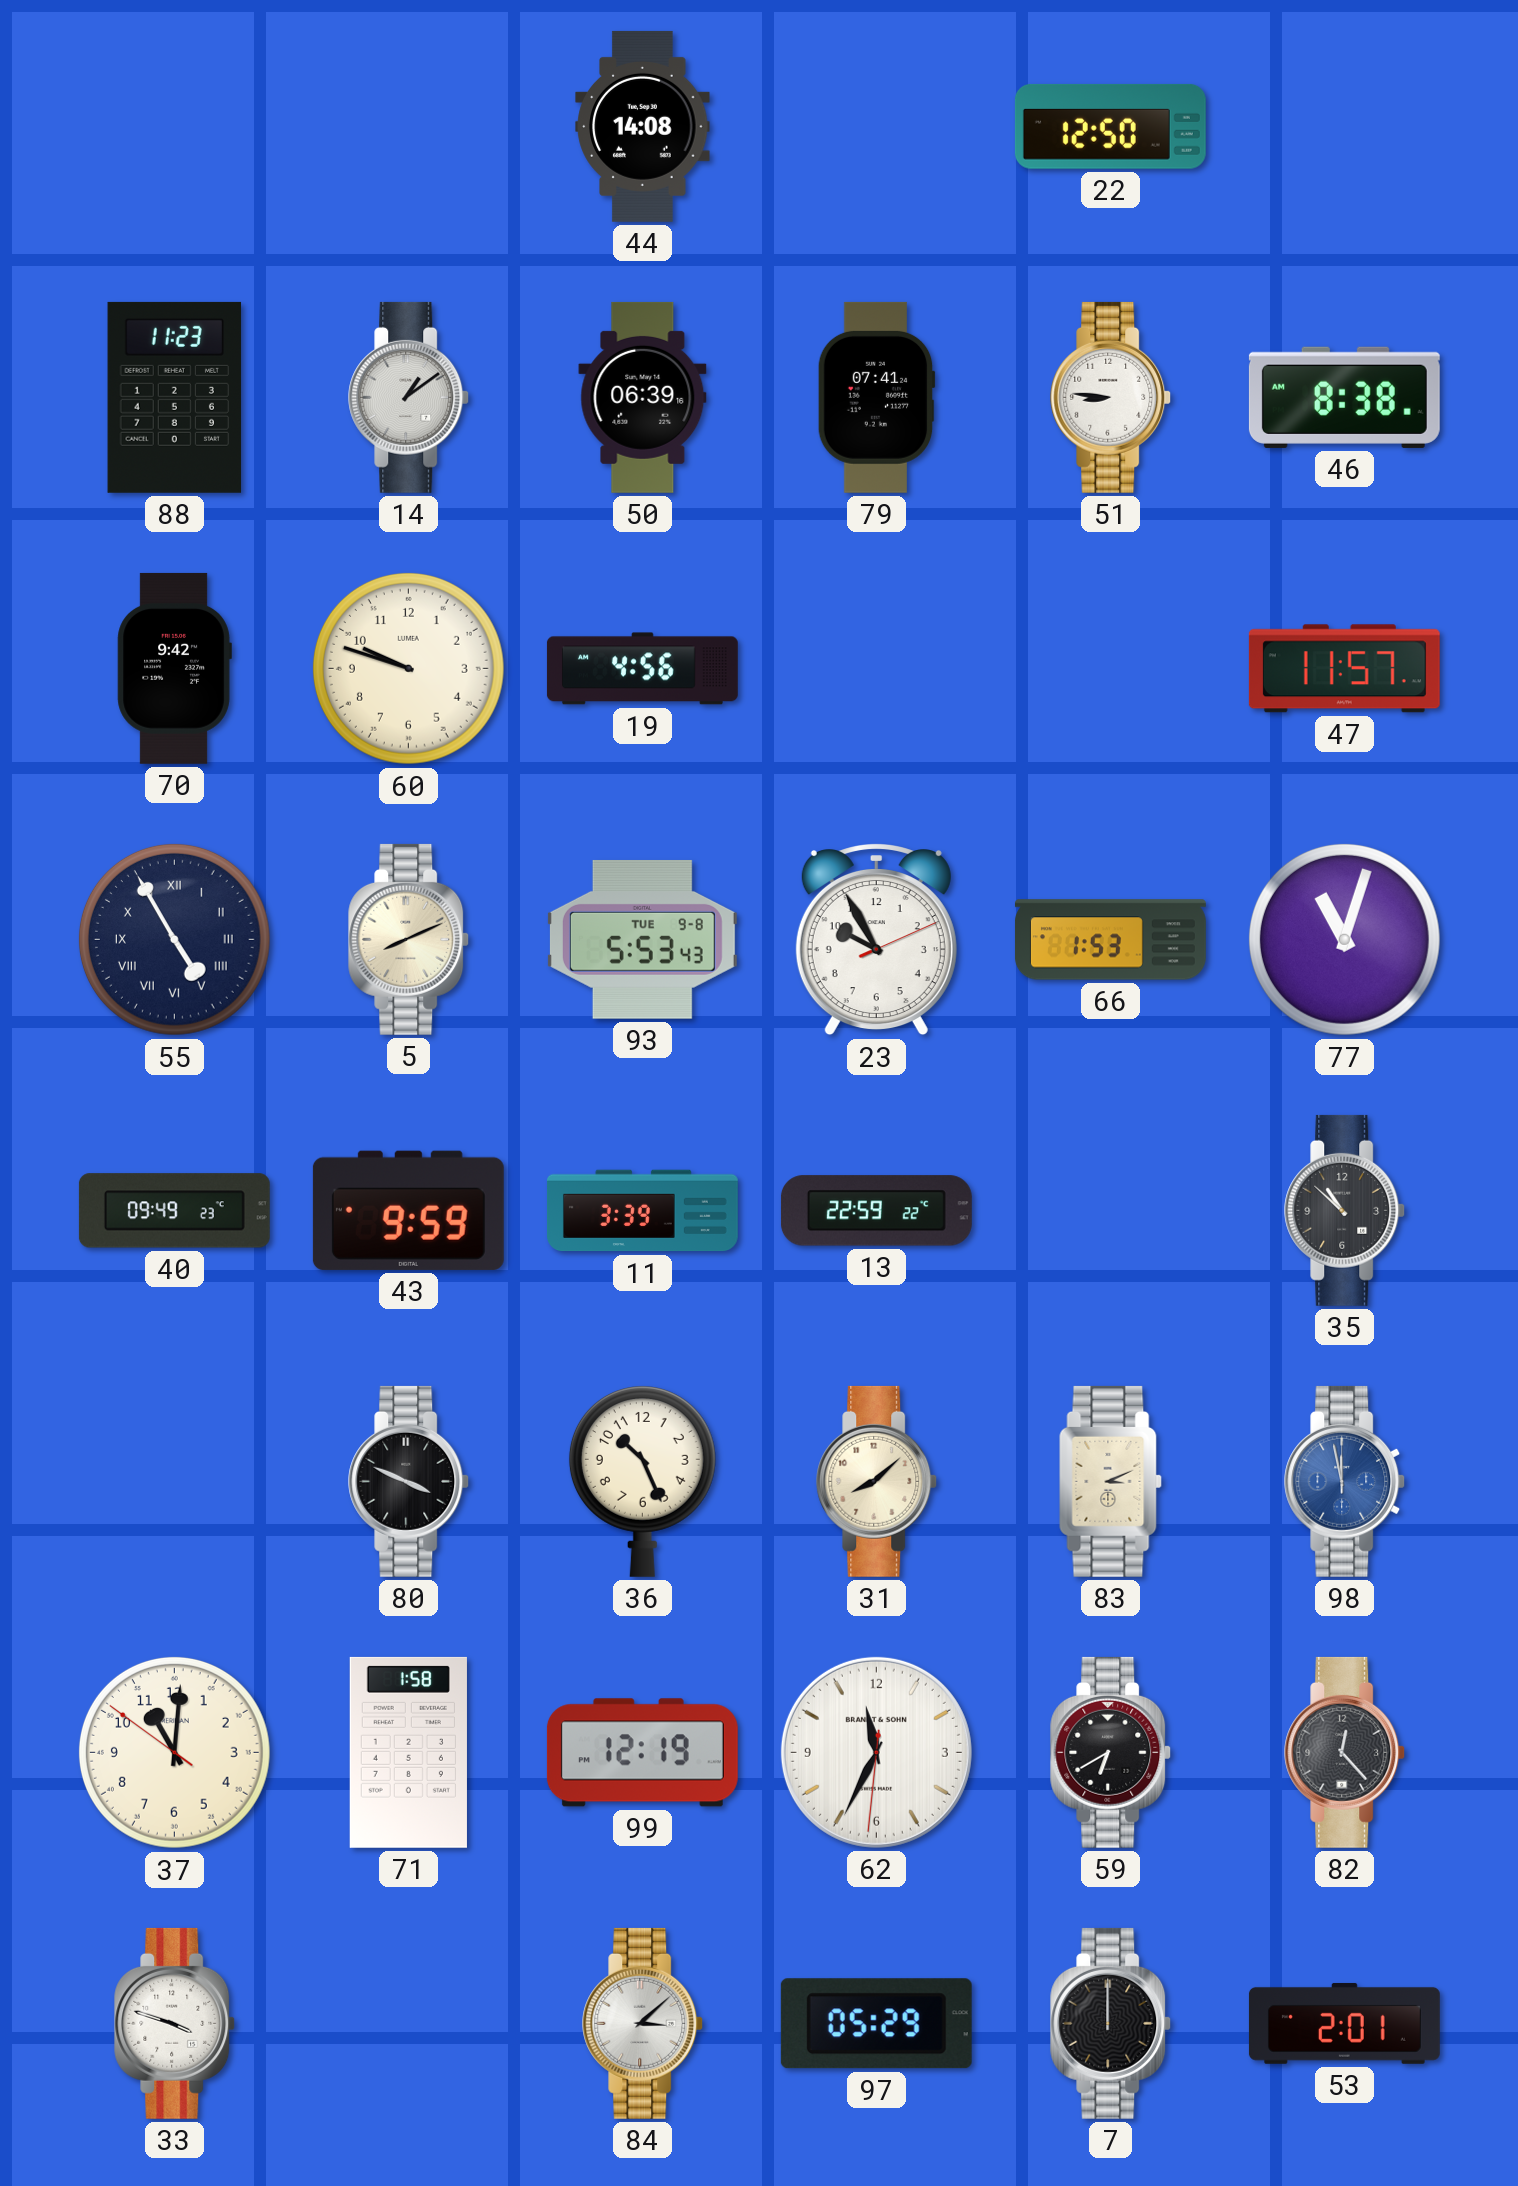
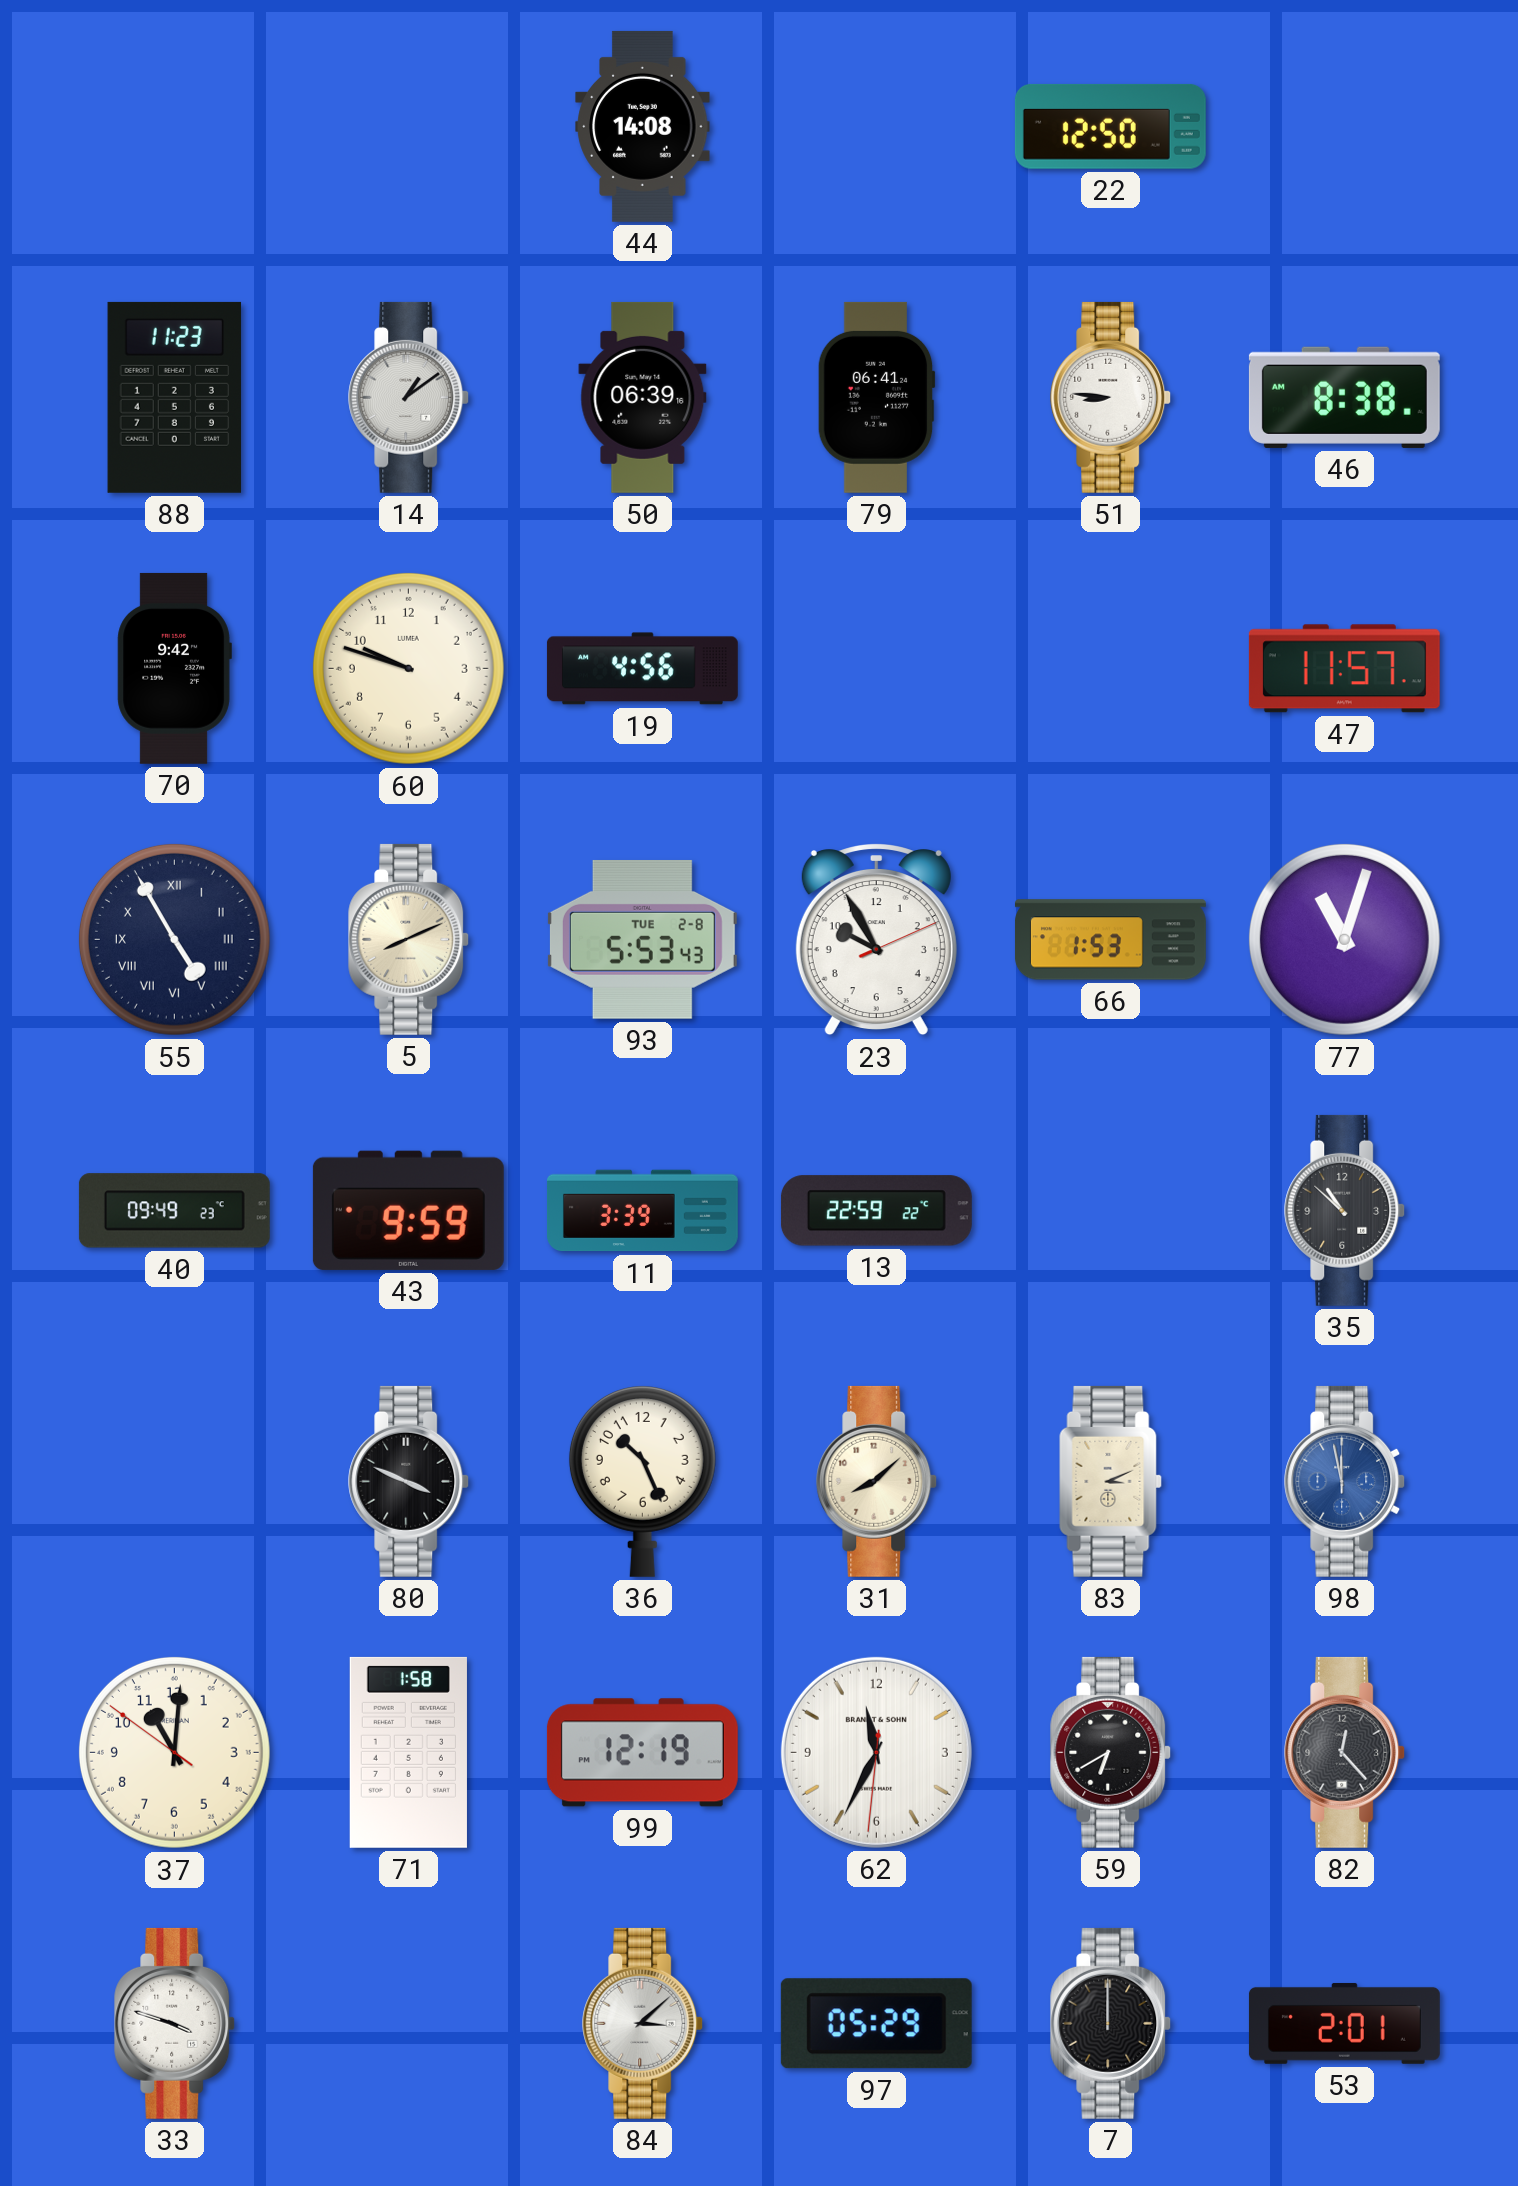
79: 07:41 -> 06:41
93 date: TUE 9-8 -> TUE 2-8
